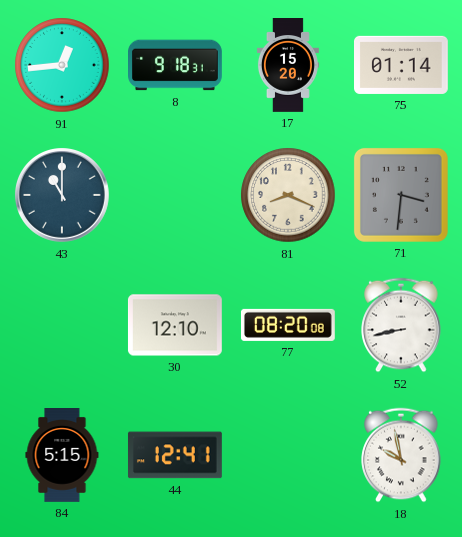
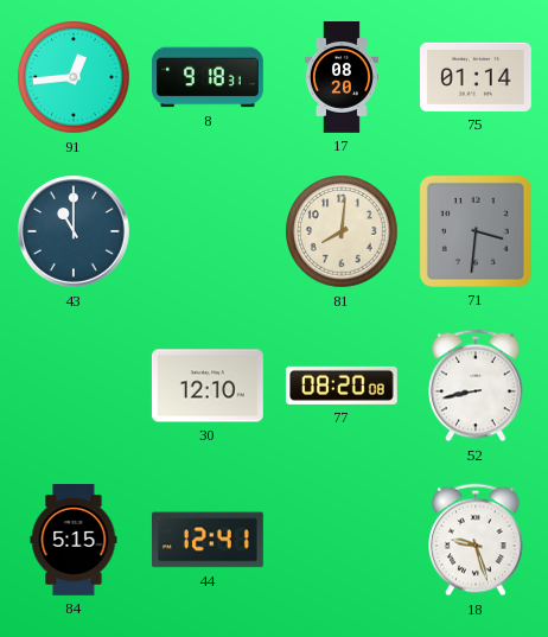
17: 15:20 -> 08:20
81: 8:19 -> 8:01
18: 9:58 -> 9:27
